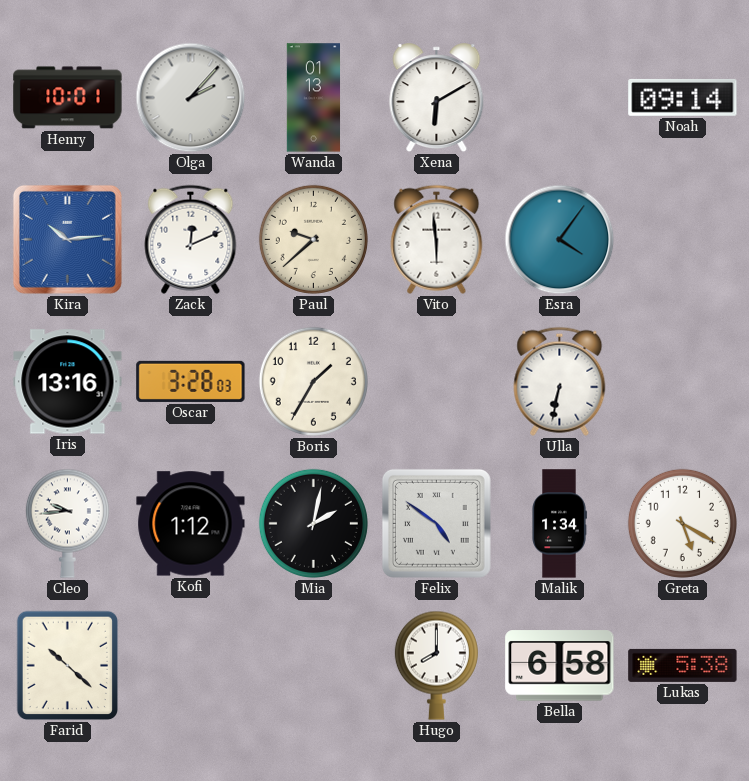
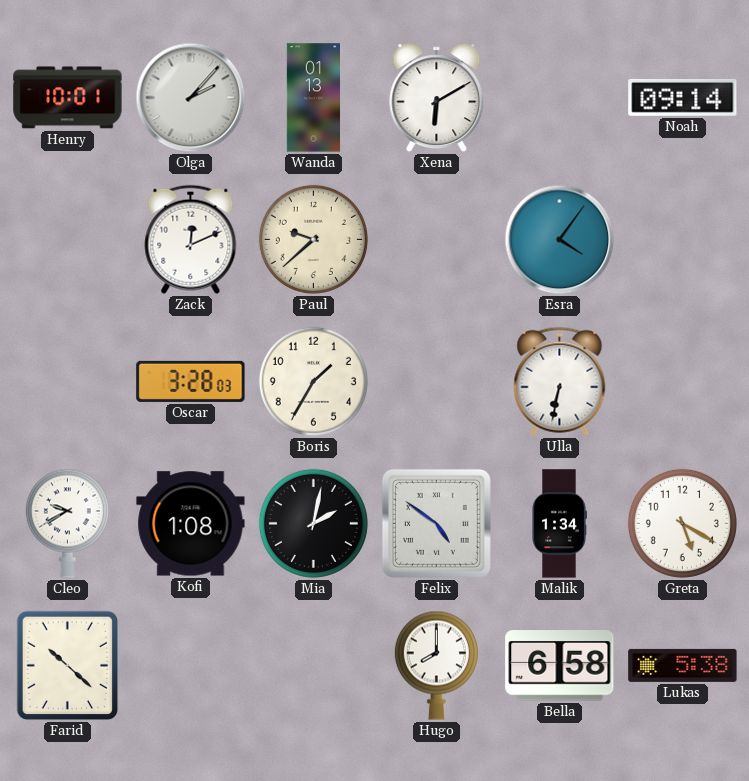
Kira: 10:14 -> none
Vito: 5:59 -> none
Iris: 13:16 -> none
Cleo: 9:44 -> 9:40
Kofi: 1:12 -> 1:08
